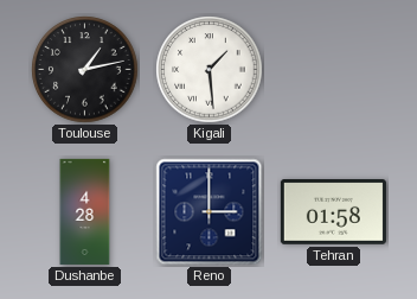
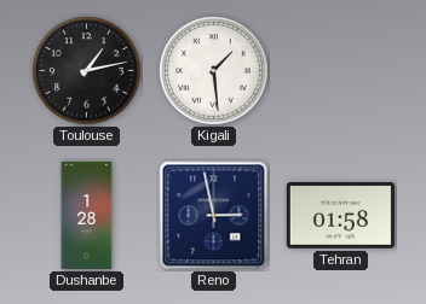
Dushanbe: 4:28 -> 1:28
Reno: 3:00 -> 2:58
